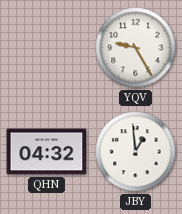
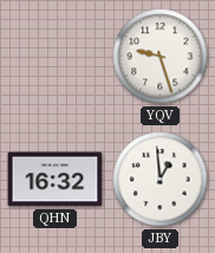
YQV: 9:25 -> 9:27
QHN: 04:32 -> 16:32
